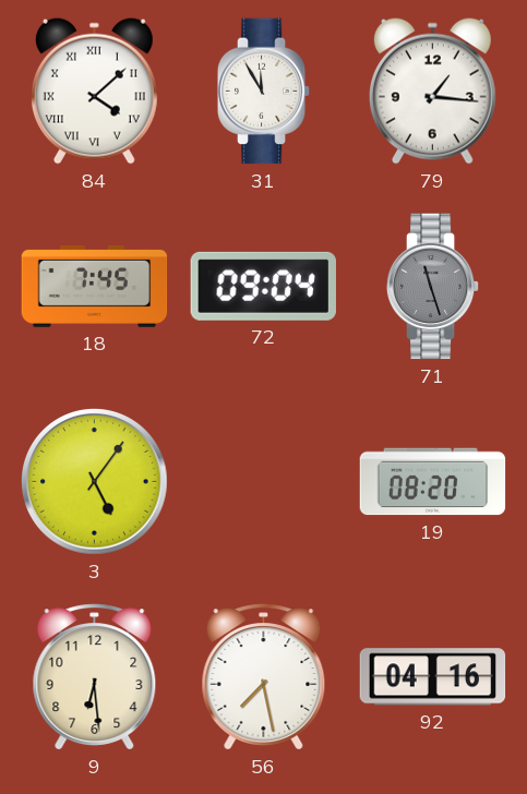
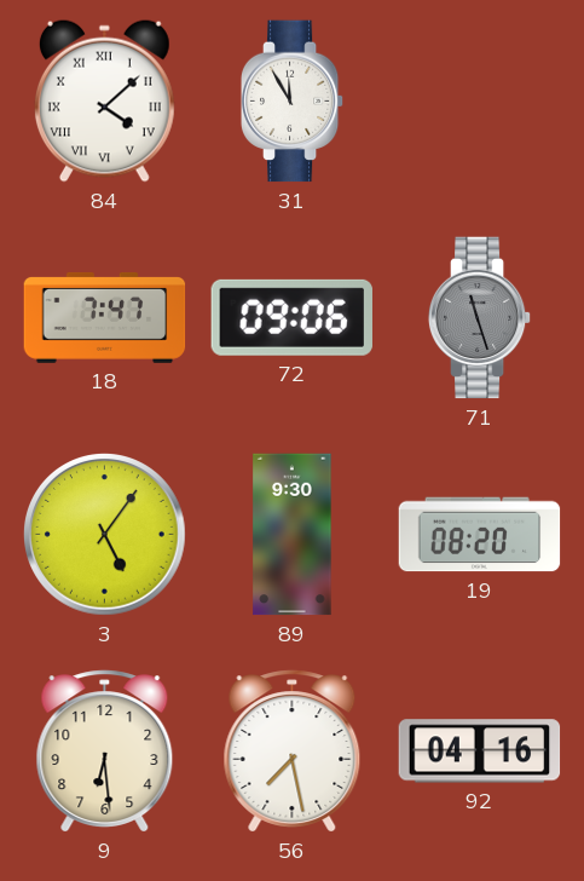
79: 1:16 -> none
18: 7:45 -> 7:47
72: 09:04 -> 09:06
89: none -> 9:30
